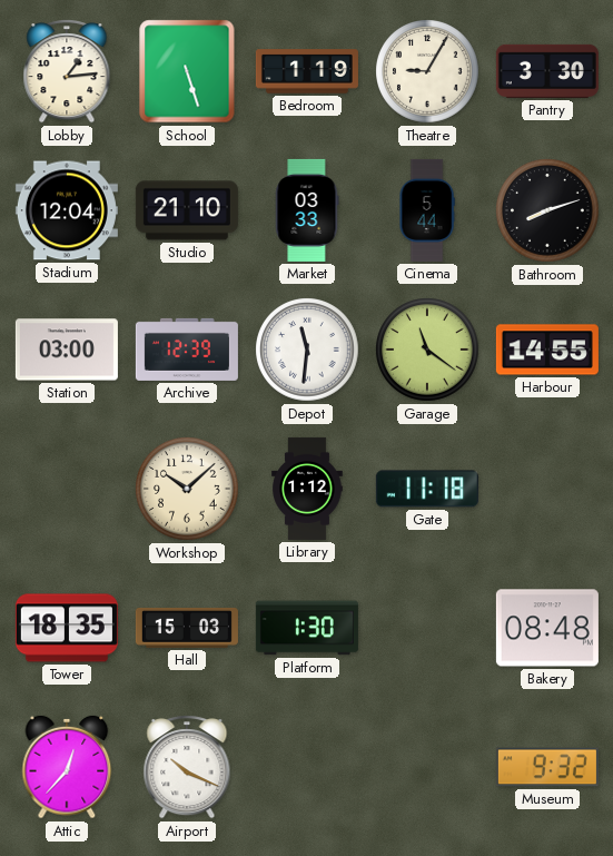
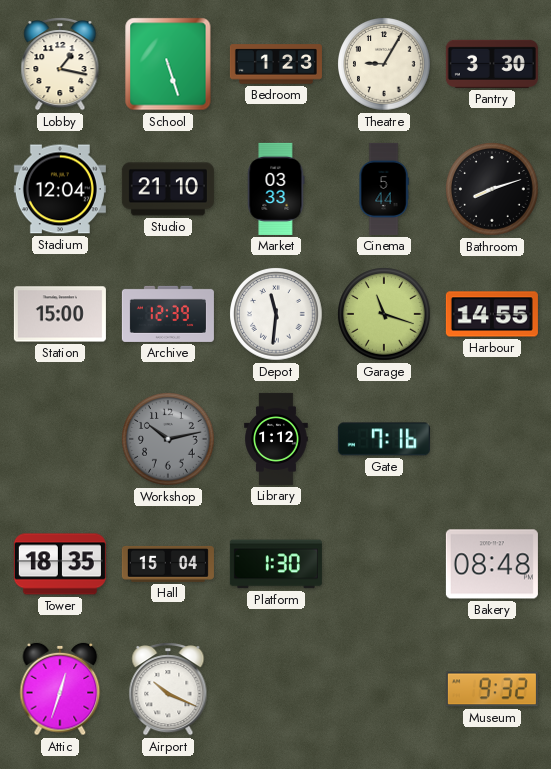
Lobby: 1:14 -> 1:17
Bedroom: 1:19 -> 1:23
Station: 03:00 -> 15:00
Garage: 11:21 -> 11:18
Workshop: 10:08 -> 10:13
Workshop dial: cream -> grey
Gate: 11:18 -> 7:16
Hall: 15:03 -> 15:04
Attic: 12:37 -> 12:33
